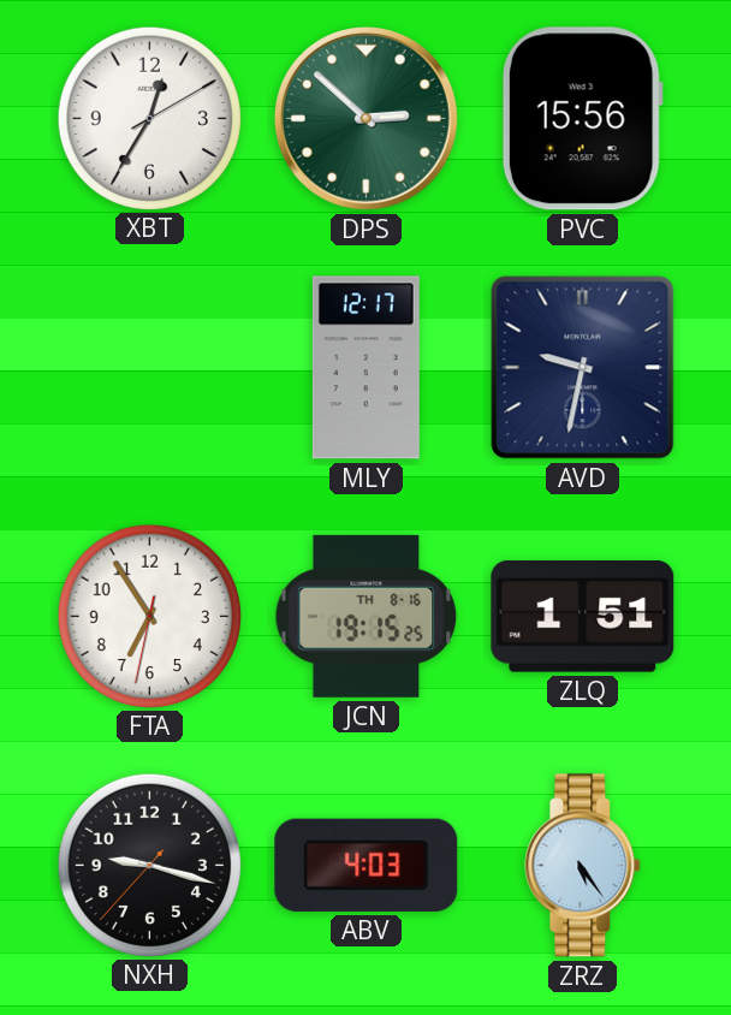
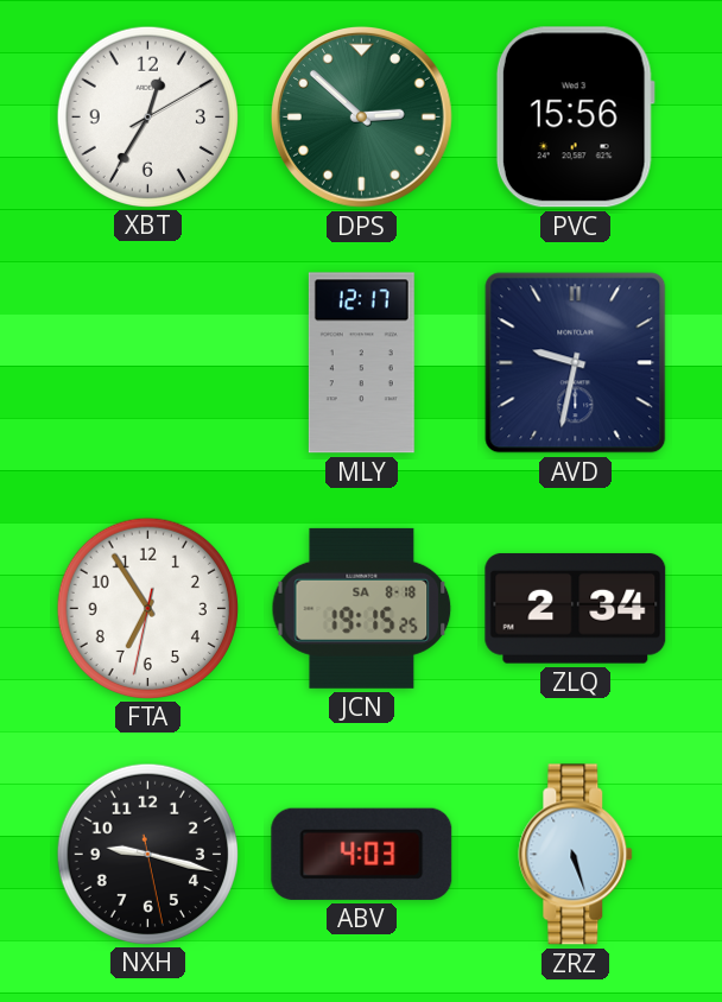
JCN date: TH 8-16 -> SA 8-18
ZLQ: 1:51 -> 2:34
NXH: 9:17:37 -> 9:17:28
ZRZ: 5:24 -> 5:27
